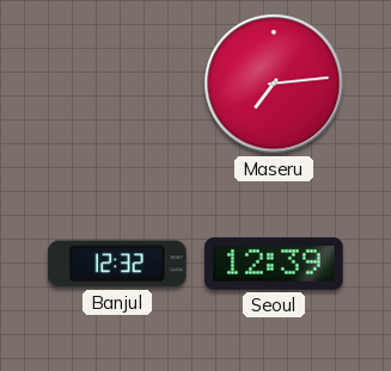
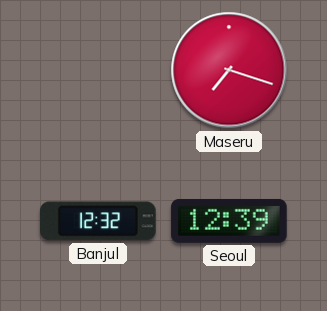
Maseru: 7:14 -> 7:18
